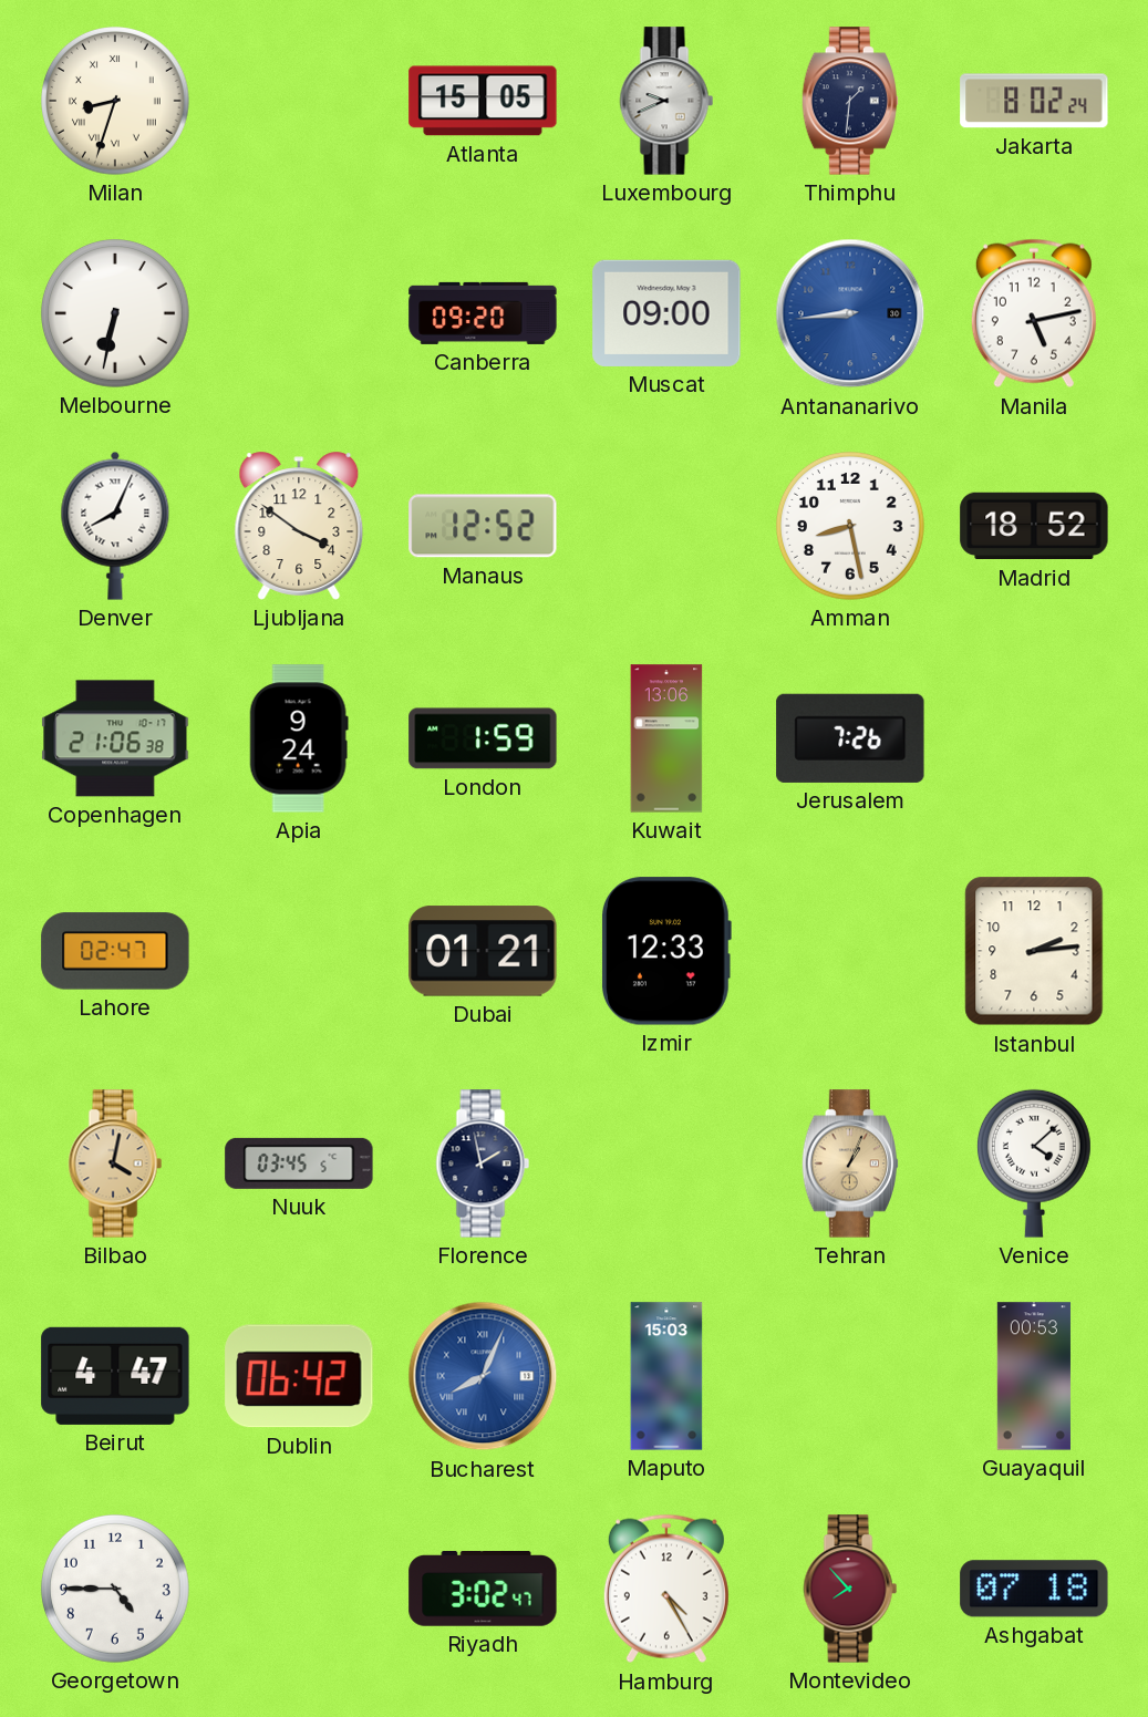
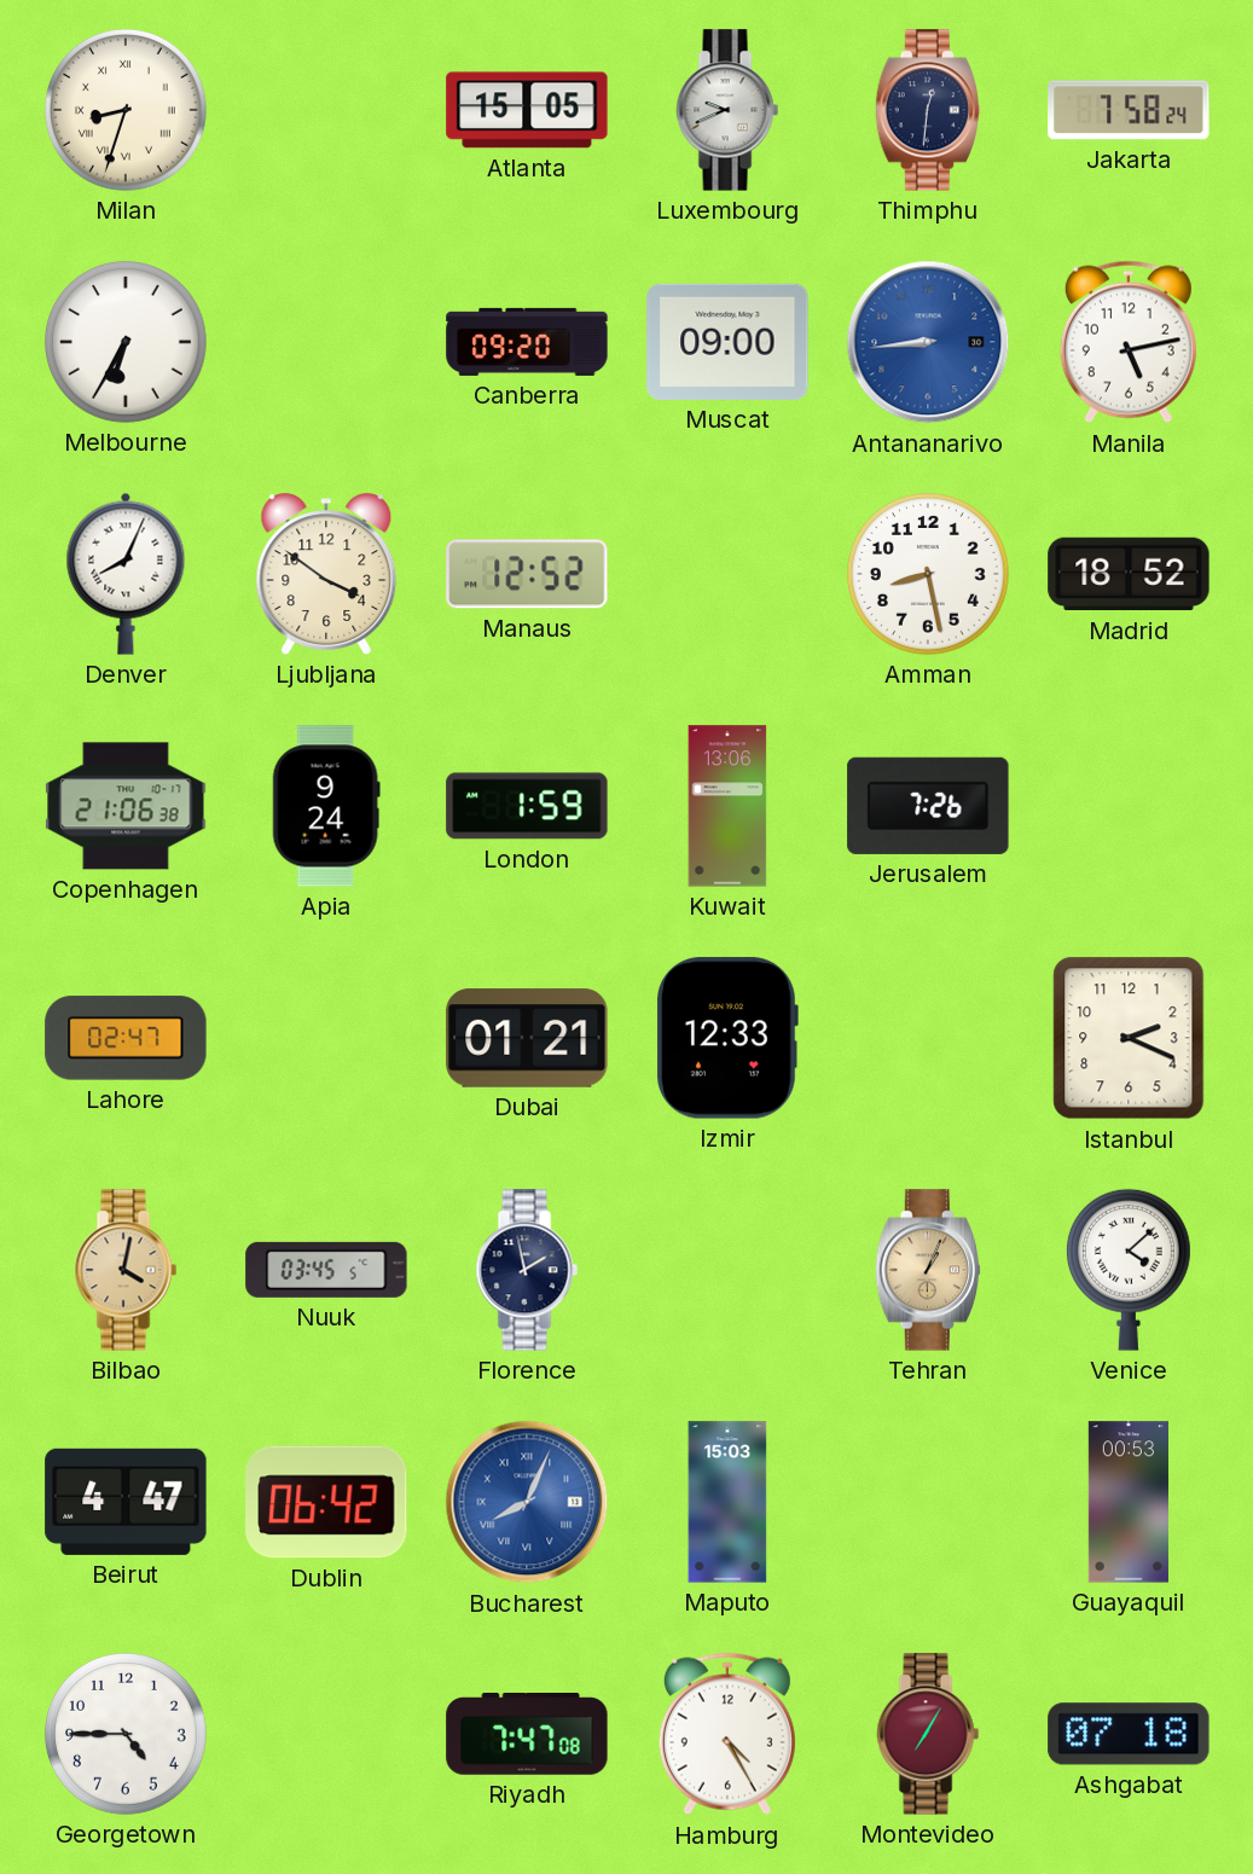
Thimphu: 1:31 -> 12:31
Jakarta: 8:02 -> 7:58
Melbourne: 6:32 -> 6:35
Istanbul: 2:14 -> 2:19
Riyadh: 3:02 -> 7:47
Montevideo: 7:53 -> 7:05
